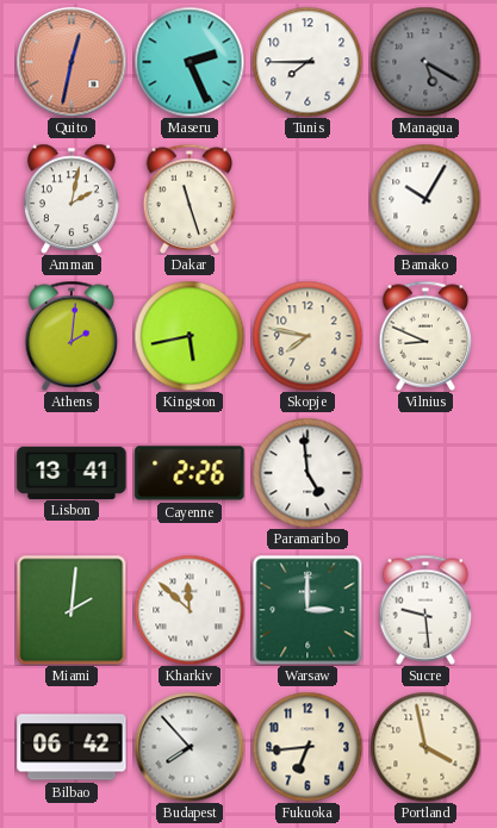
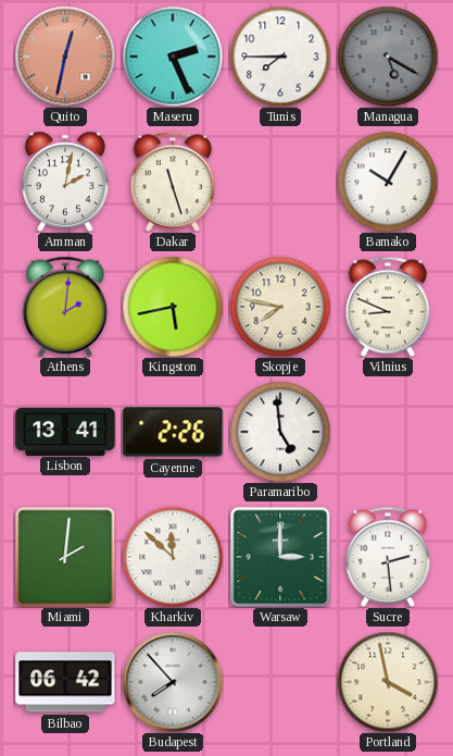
Sucre: 9:29 -> 2:29
Fukuoka: 6:44 -> none
